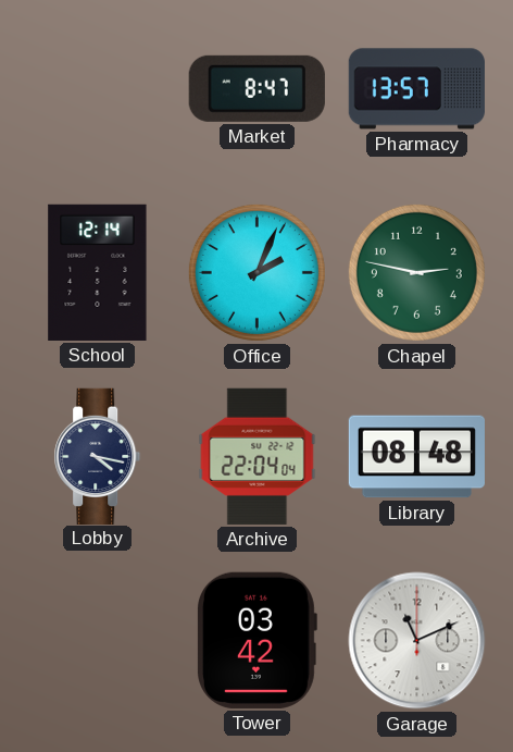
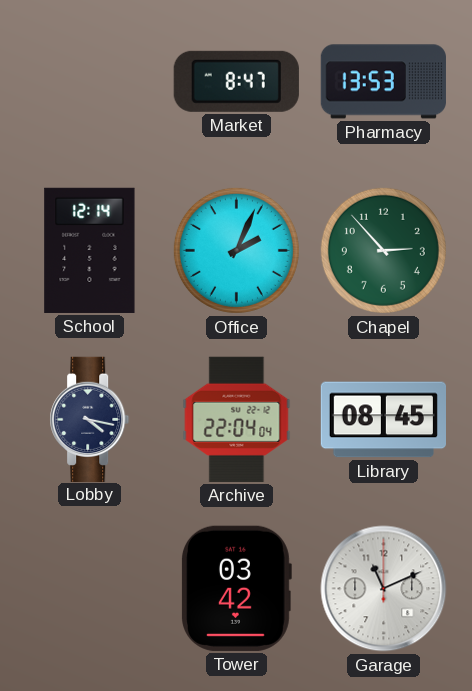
Pharmacy: 13:57 -> 13:53
Chapel: 2:47 -> 2:53
Library: 08:48 -> 08:45
